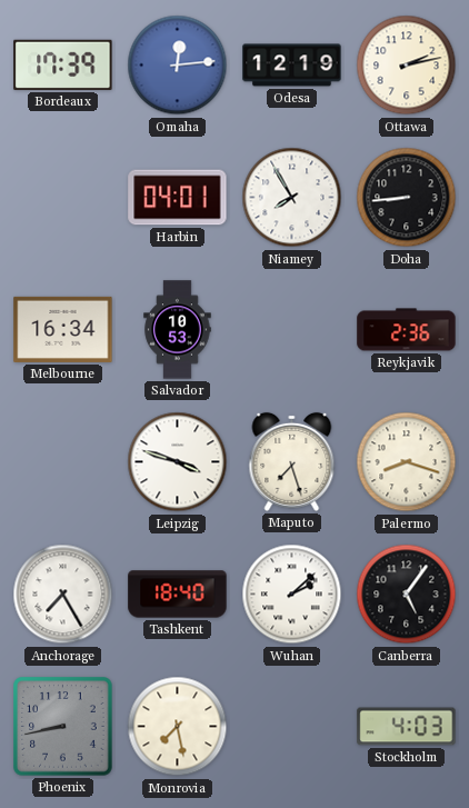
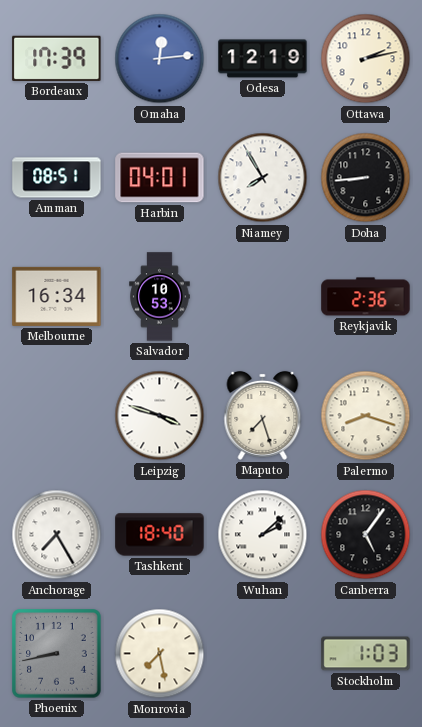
Amman: none -> 08:51
Stockholm: 4:03 -> 1:03
